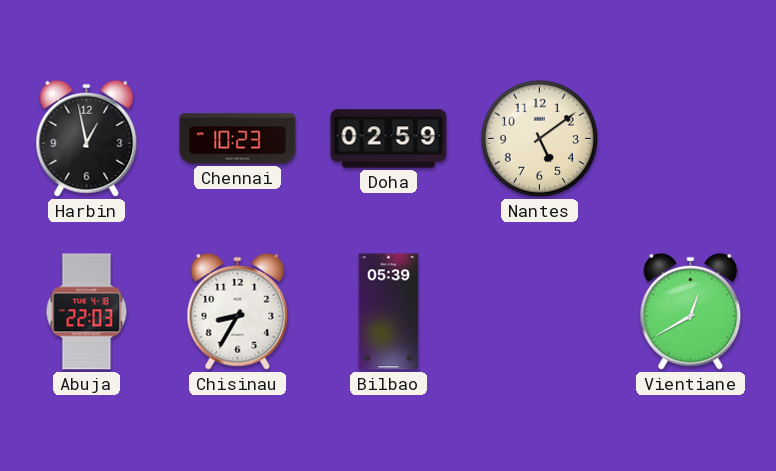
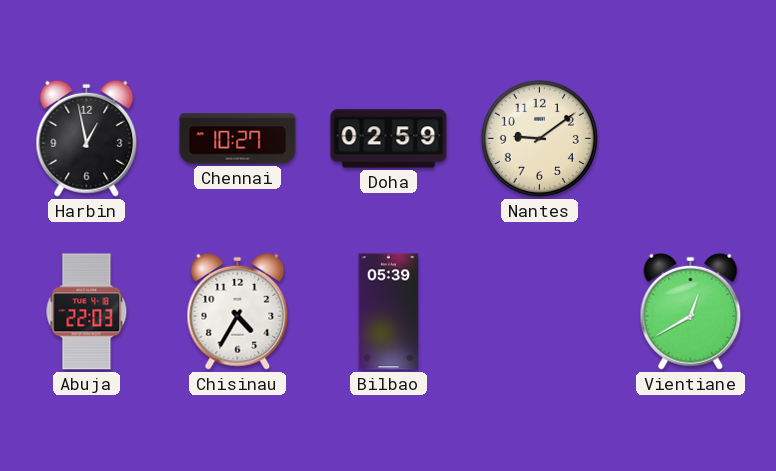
Chennai: 10:23 -> 10:27
Nantes: 5:09 -> 9:09
Chisinau: 8:35 -> 4:35
